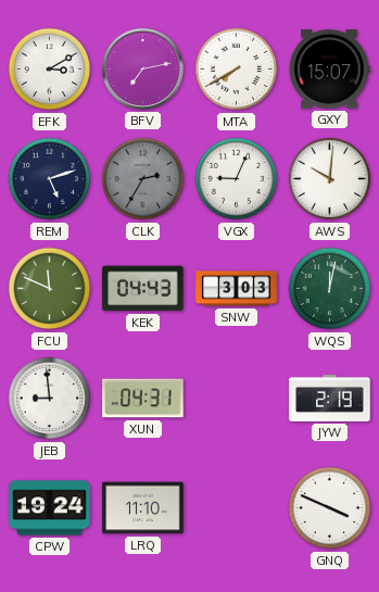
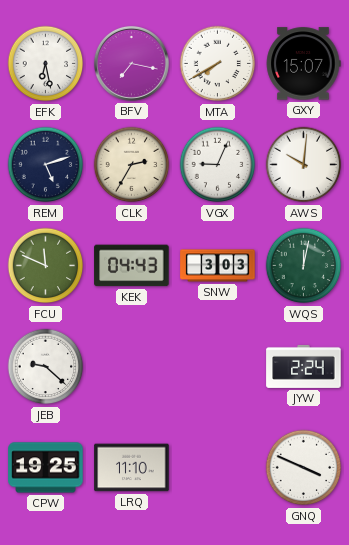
EFK: 3:10 -> 6:28
BFV: 7:13 -> 7:17
CLK dial: grey -> cream
JEB: 8:59 -> 9:22
XUN: 04:31 -> none
JYW: 2:19 -> 2:24
CPW: 19:24 -> 19:25
